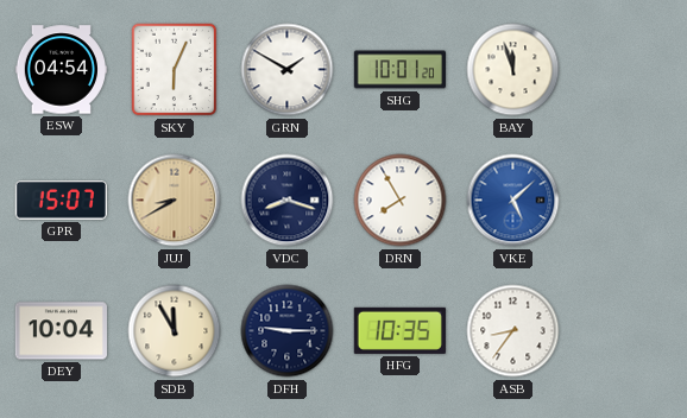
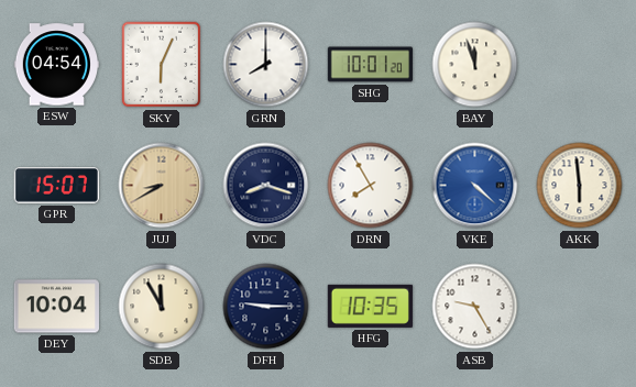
GRN: 1:50 -> 8:00
VKE: 5:08 -> 4:22
AKK: none -> 5:59
ASB: 8:36 -> 9:25
